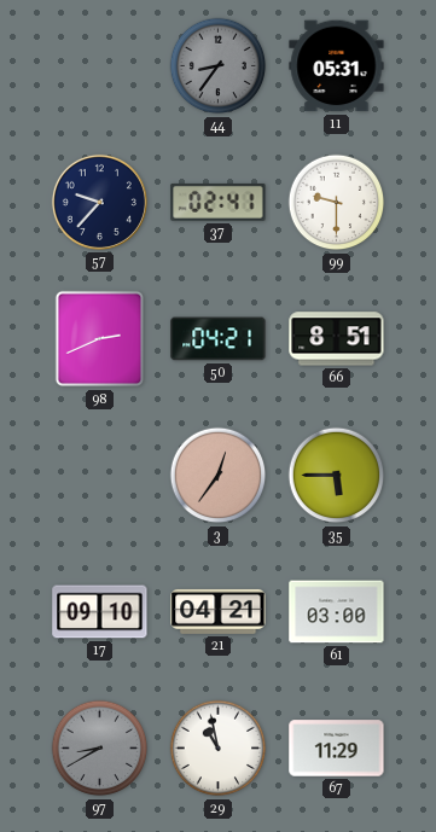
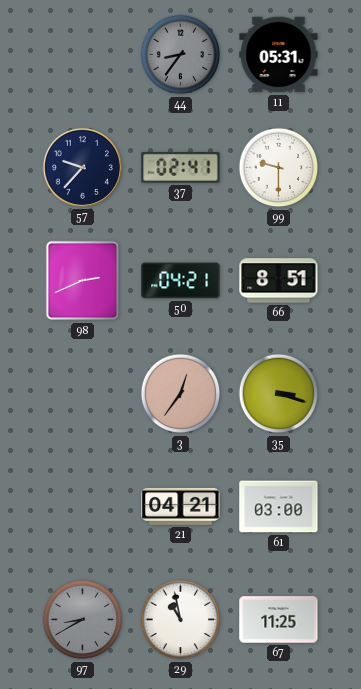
35: 5:45 -> 3:18
17: 09:10 -> none
67: 11:29 -> 11:25
